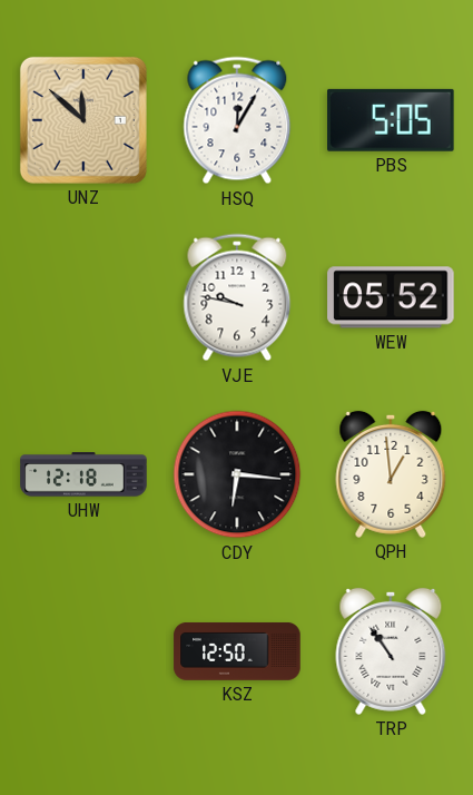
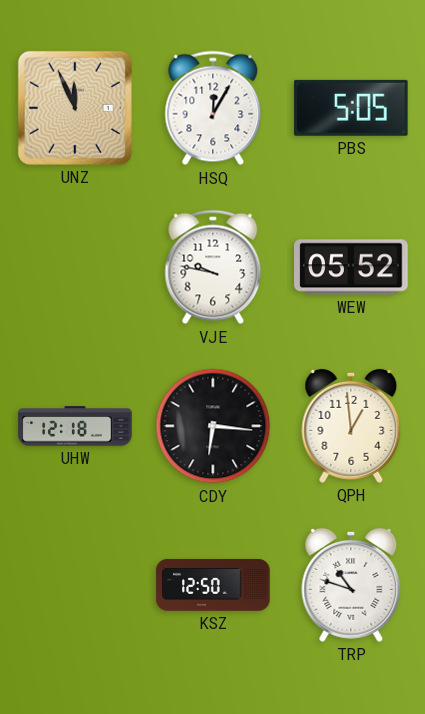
UNZ: 11:52 -> 11:56
TRP: 10:54 -> 10:48
